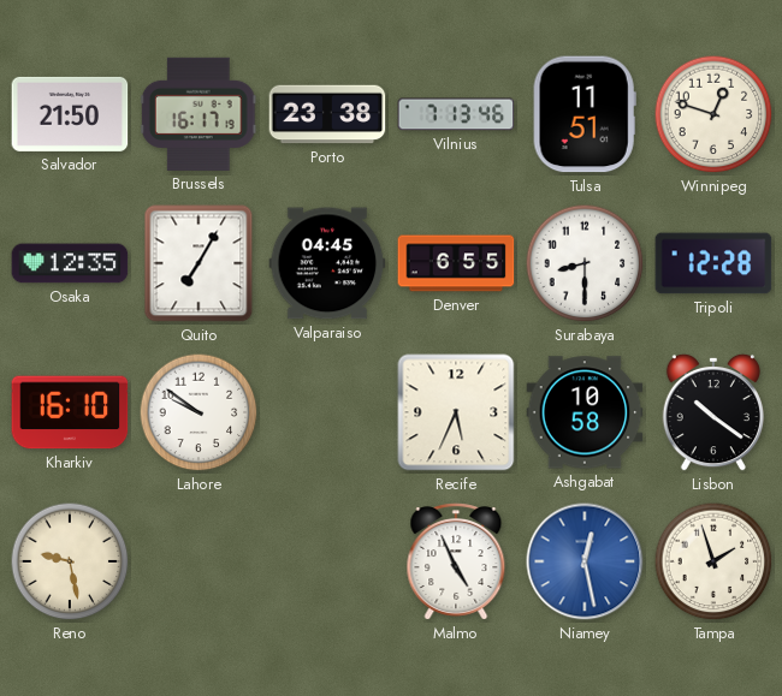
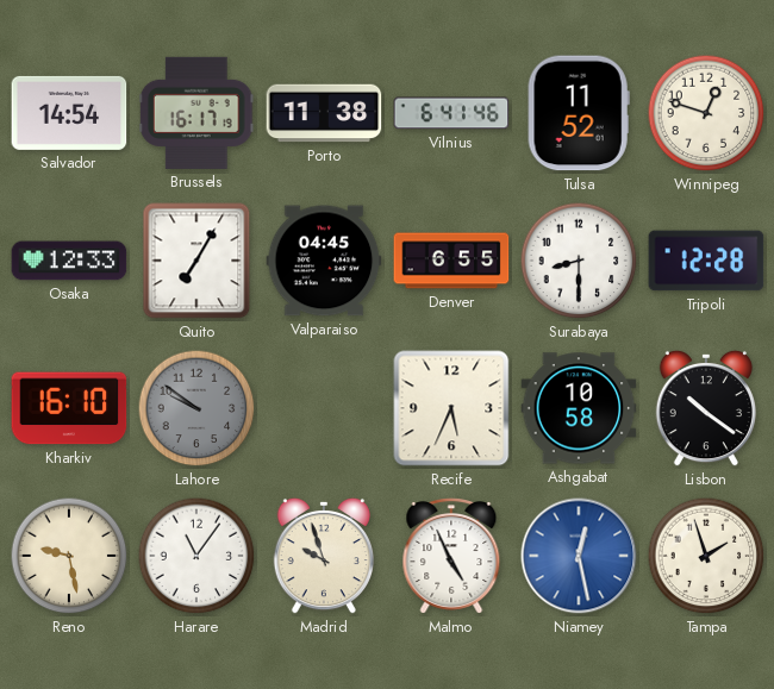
Salvador: 21:50 -> 14:54
Porto: 23:38 -> 11:38
Vilnius: 7:13 -> 6:41
Tulsa: 11:51 -> 11:52
Osaka: 12:35 -> 12:33
Lahore dial: white -> grey
Harare: none -> 11:06
Madrid: none -> 9:57
